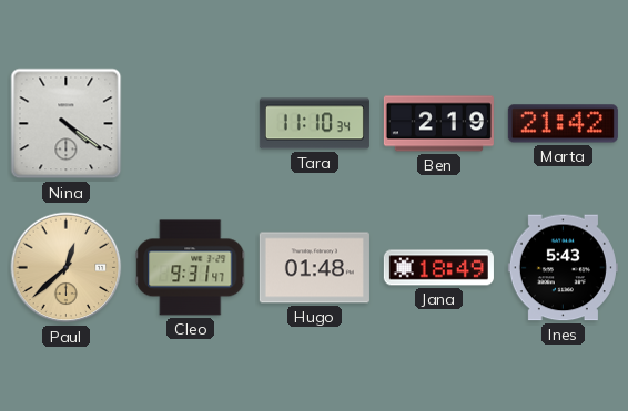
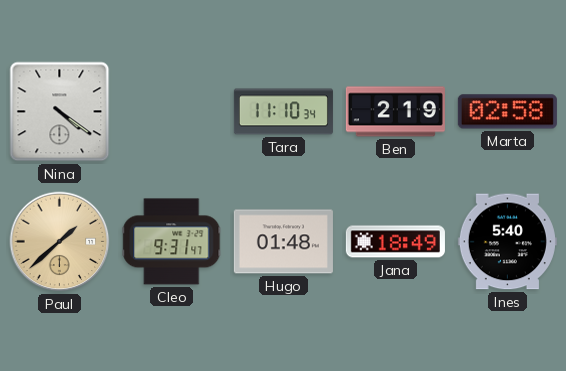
Marta: 21:42 -> 02:58
Paul: 12:38 -> 1:38
Ines: 5:43 -> 5:40
